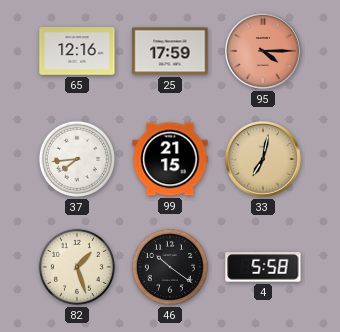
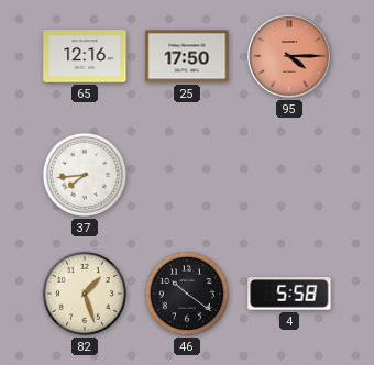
25: 17:59 -> 17:50
99: 21:15 -> none
33: 7:02 -> none
